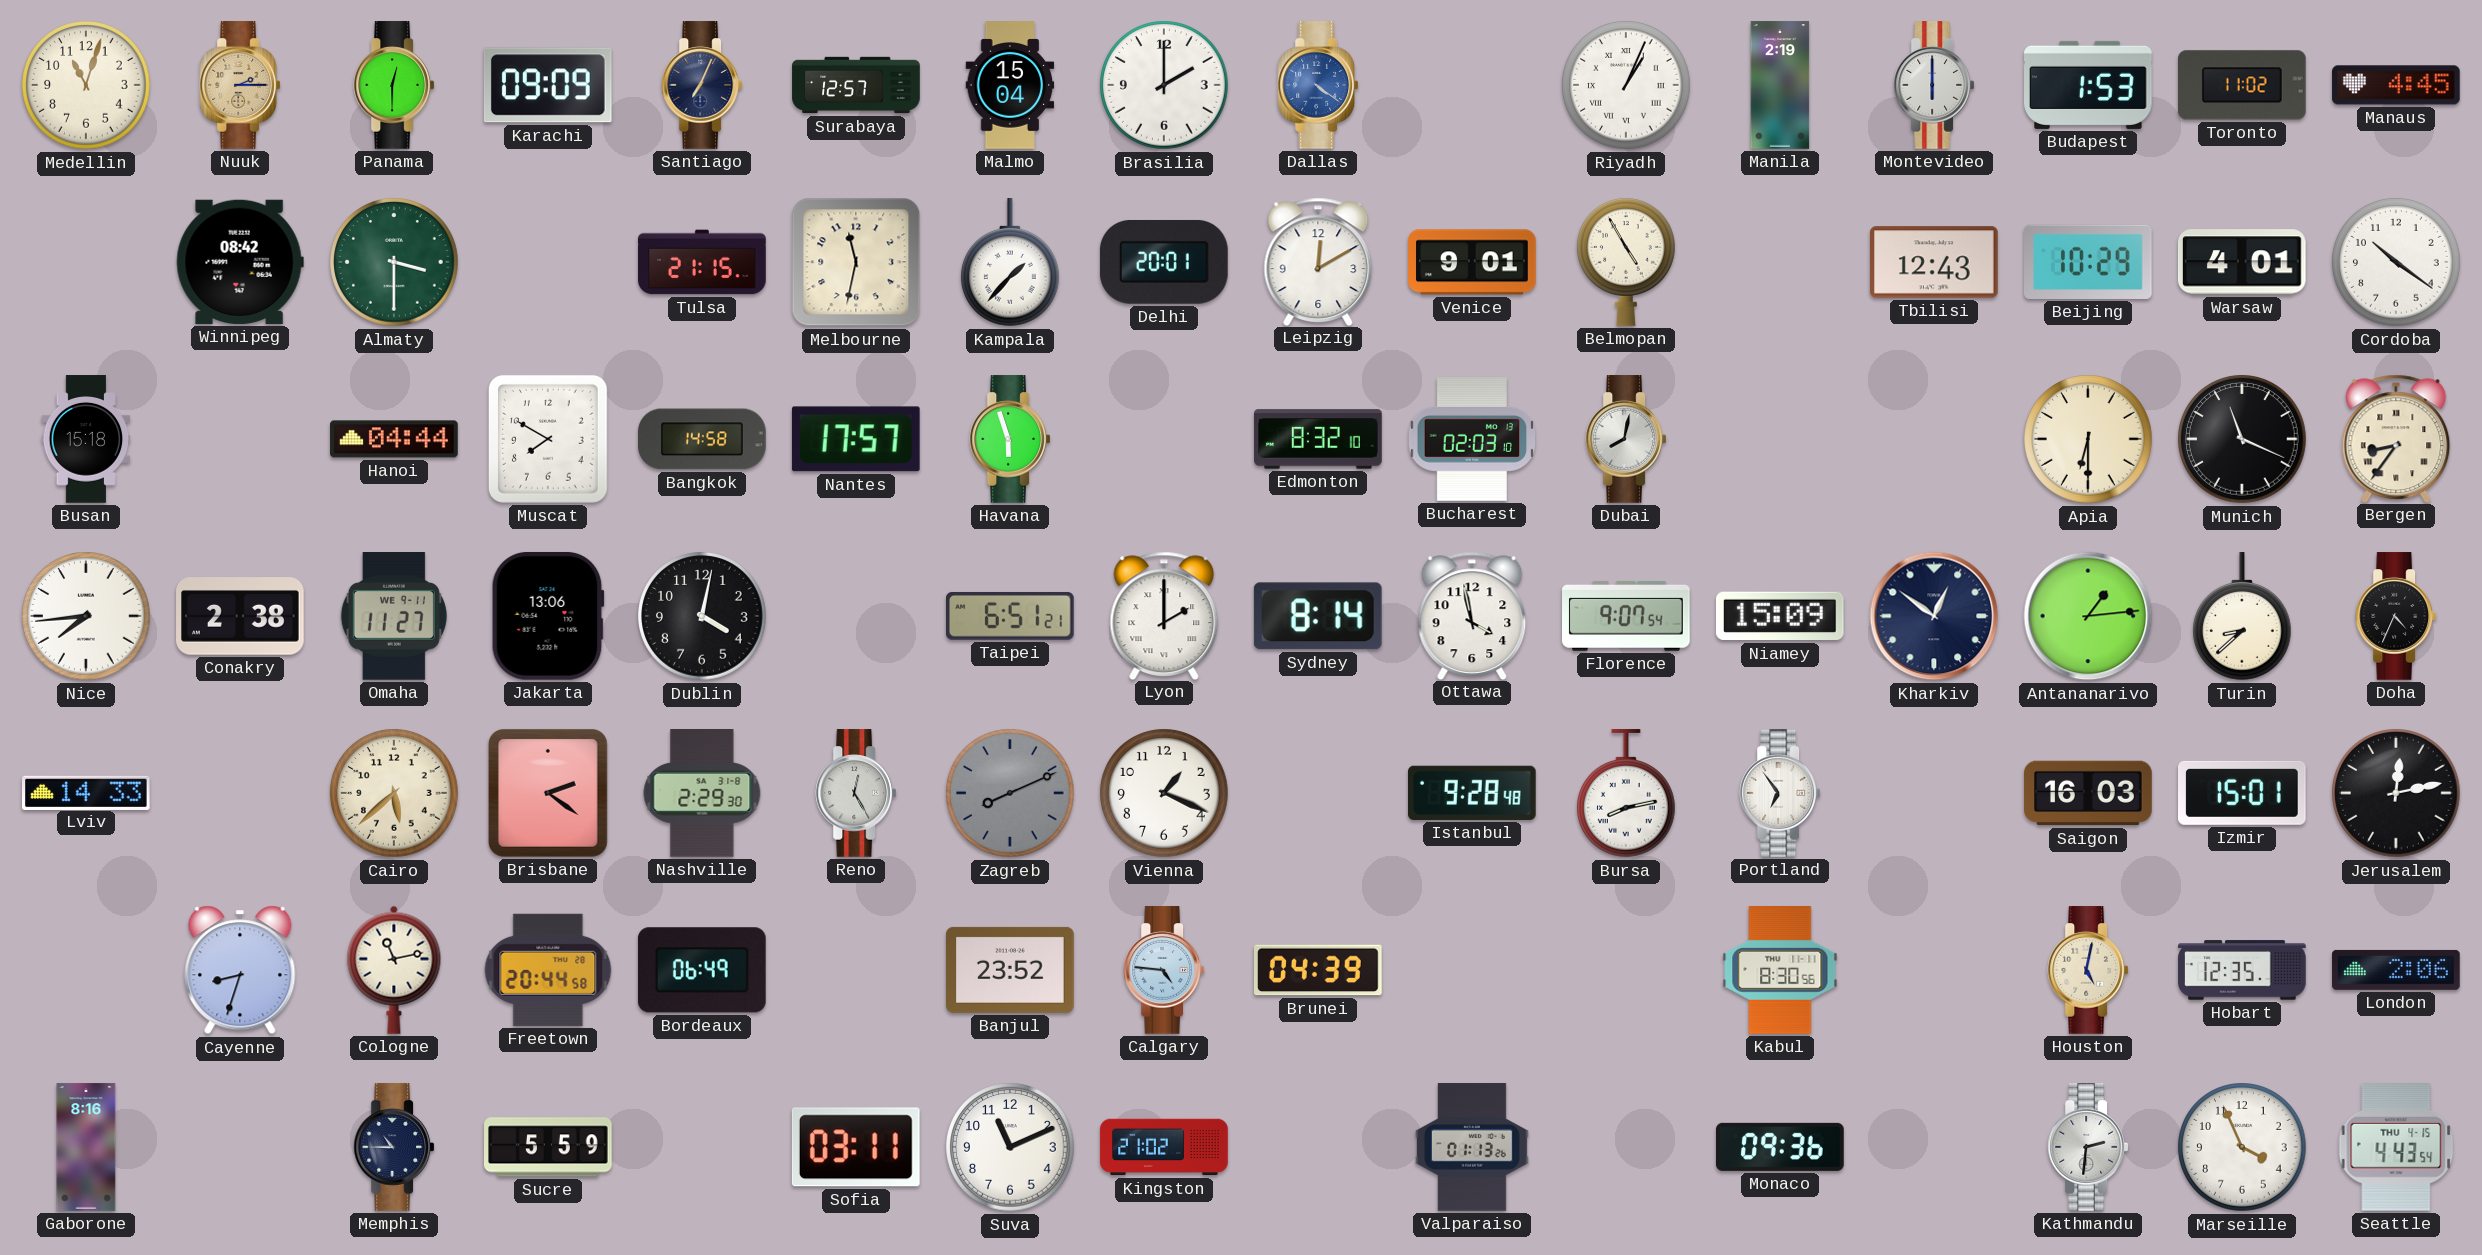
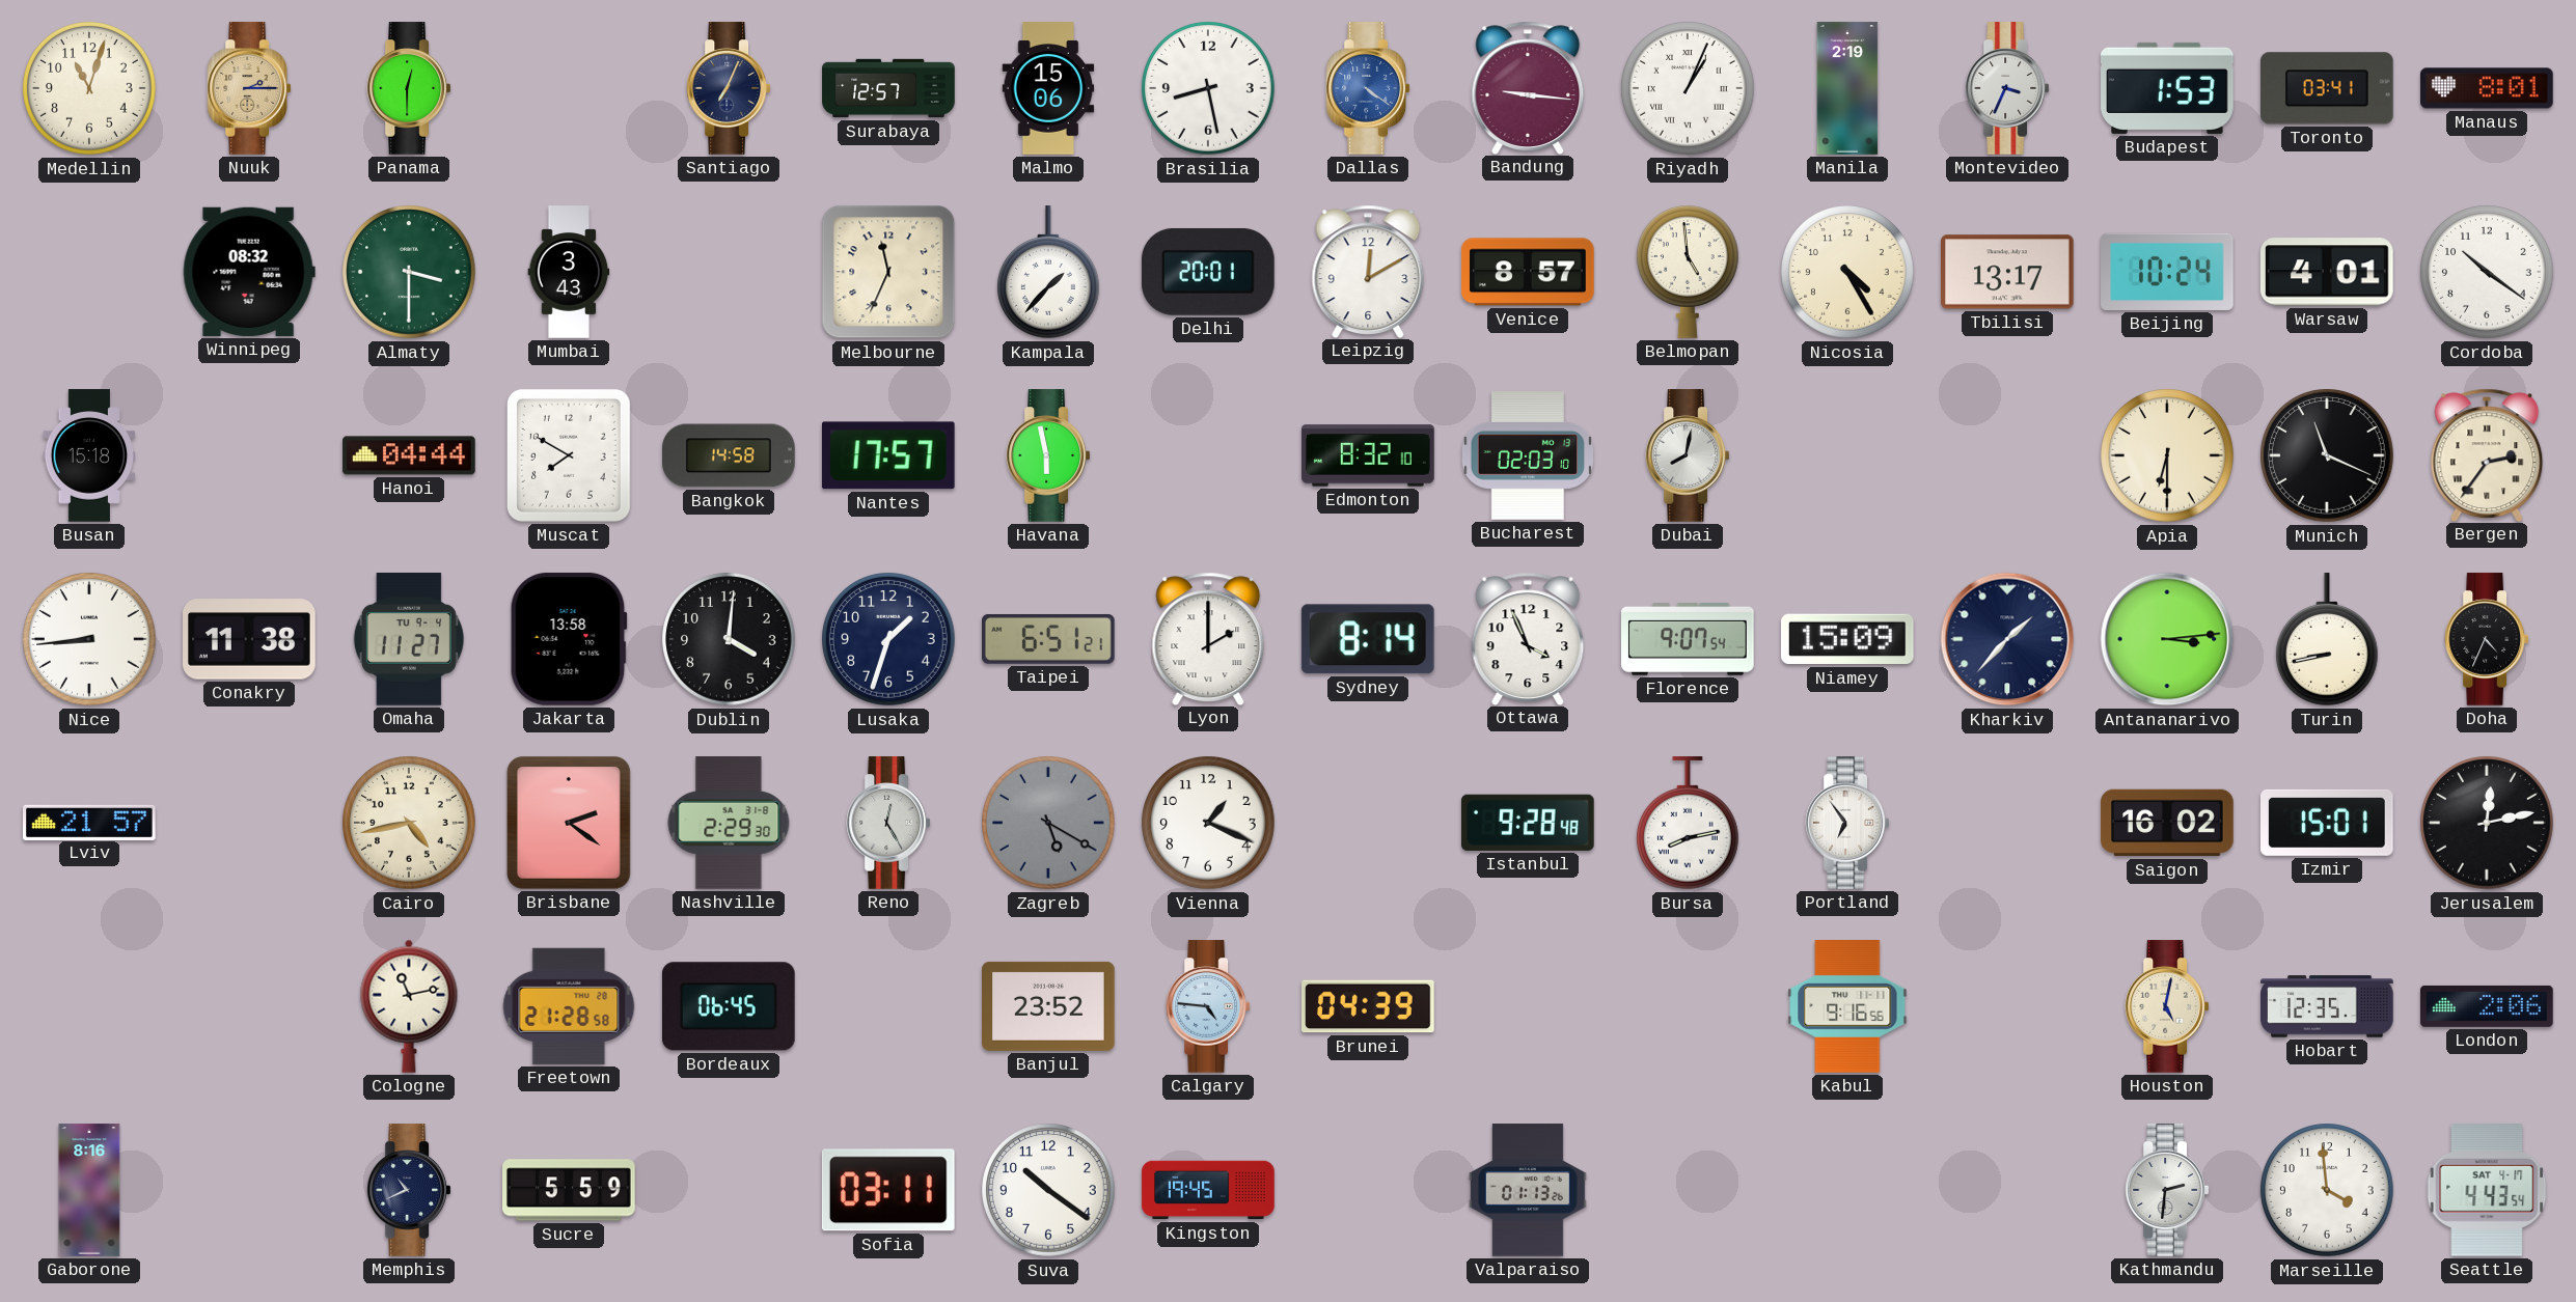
Karachi: 09:09 -> none
Malmo: 15:04 -> 15:06
Brasilia: 2:00 -> 8:28
Bandung: none -> 9:16
Montevideo: 6:00 -> 3:34
Toronto: 11:02 -> 03:41
Manaus: 4:45 -> 8:01
Winnipeg: 08:42 -> 08:32
Mumbai: none -> 3:43
Tulsa: 21:15 -> none
Melbourne: 11:32 -> 11:34
Venice: 9:01 -> 8:57
Belmopan: 4:55 -> 4:59
Nicosia: none -> 4:25
Tbilisi: 12:43 -> 13:17
Beijing: 10:29 -> 10:24
Havana: 5:57 -> 5:58
Bergen: 8:36 -> 2:36
Nice: 7:44 -> 8:44
Conakry: 2:38 -> 11:38
Omaha date: WE 9-11 -> TU 9-4
Jakarta: 13:06 -> 13:58
Dublin: 4:02 -> 4:01
Lusaka: none -> 1:33
Ottawa: 3:58 -> 3:56
Kharkiv: 12:51 -> 1:37
Antananarivo: 1:14 -> 3:14
Turin: 8:38 -> 8:43
Lviv: 14:33 -> 21:57
Cairo: 5:38 -> 4:43
Zagreb: 8:11 -> 5:20
Saigon: 16:03 -> 16:02
Cayenne: 8:33 -> none
Freetown: 20:44 -> 21:28
Bordeaux: 06:49 -> 06:45
Kabul: 8:30 -> 9:16
Memphis: 10:45 -> 10:41
Suva: 11:11 -> 10:21
Kingston: 21:02 -> 19:45
Monaco: 09:36 -> none
Marseille: 3:56 -> 3:59
Seattle date: THU 4-15 -> SAT 4-17
